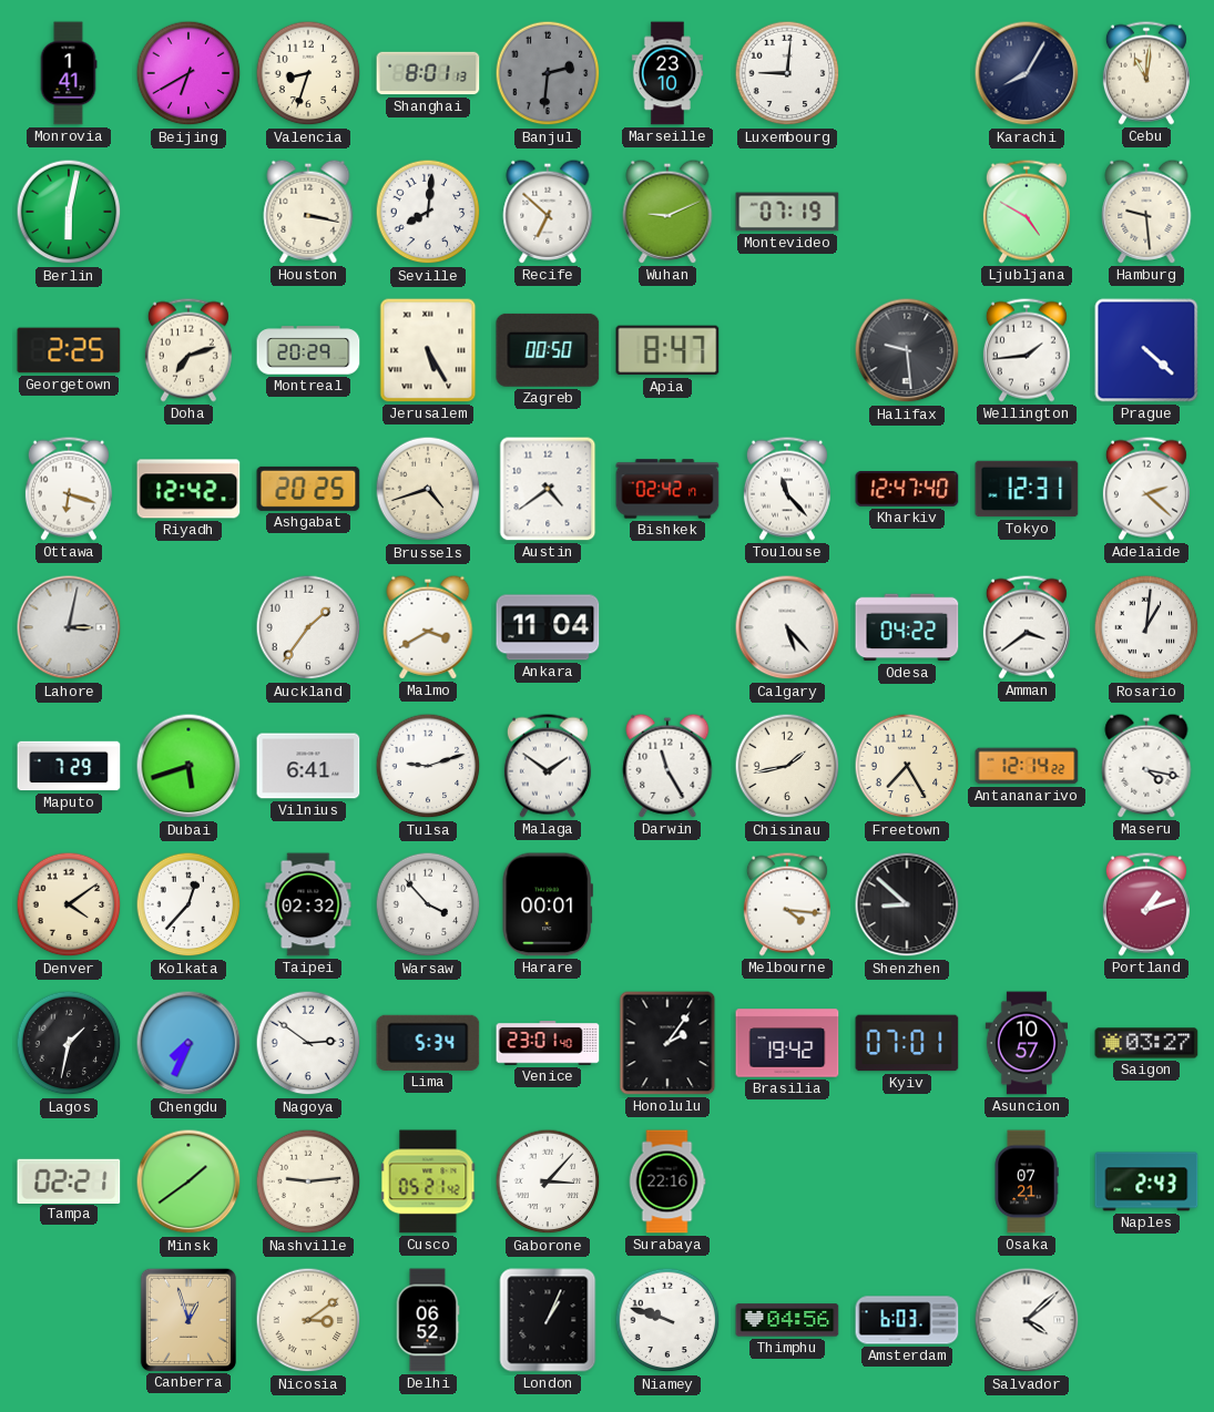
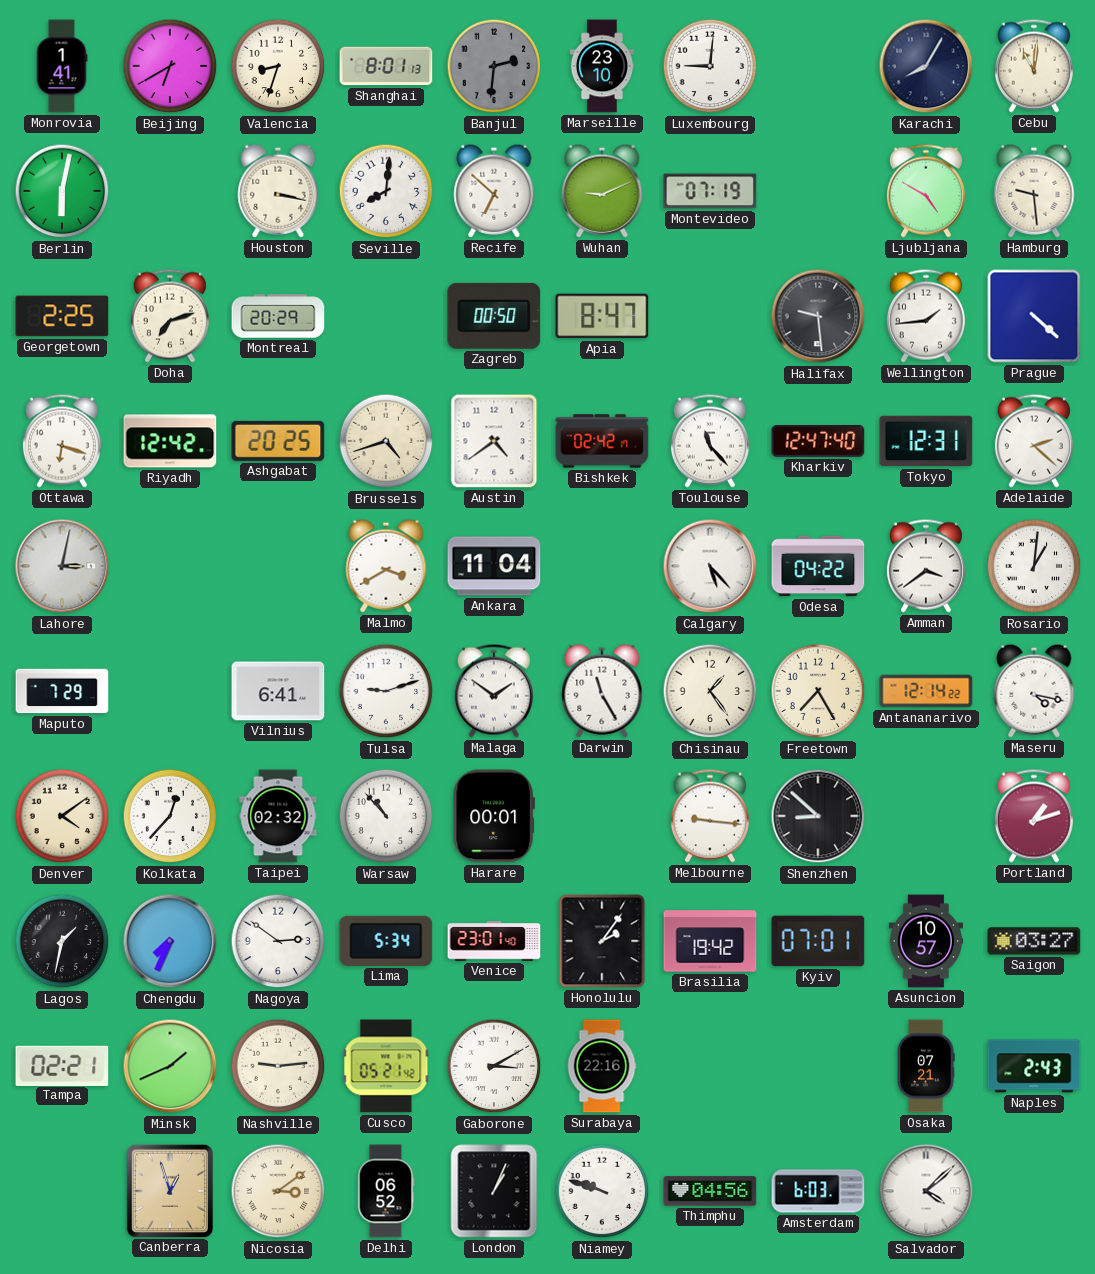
Jerusalem: 5:25 -> none
Auckland: 1:36 -> none
Dubai: 5:42 -> none
Chisinau: 1:43 -> 1:24
Warsaw: 3:53 -> 10:53
Melbourne: 4:16 -> 9:16
Minsk: 1:39 -> 1:41
Gaborone: 3:07 -> 3:10
